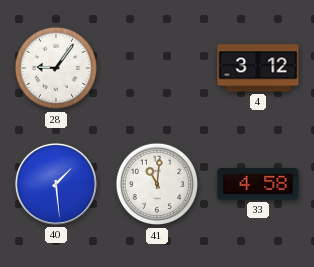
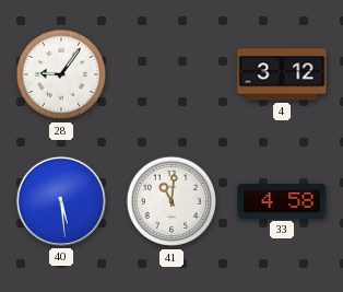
40: 1:29 -> 5:29
